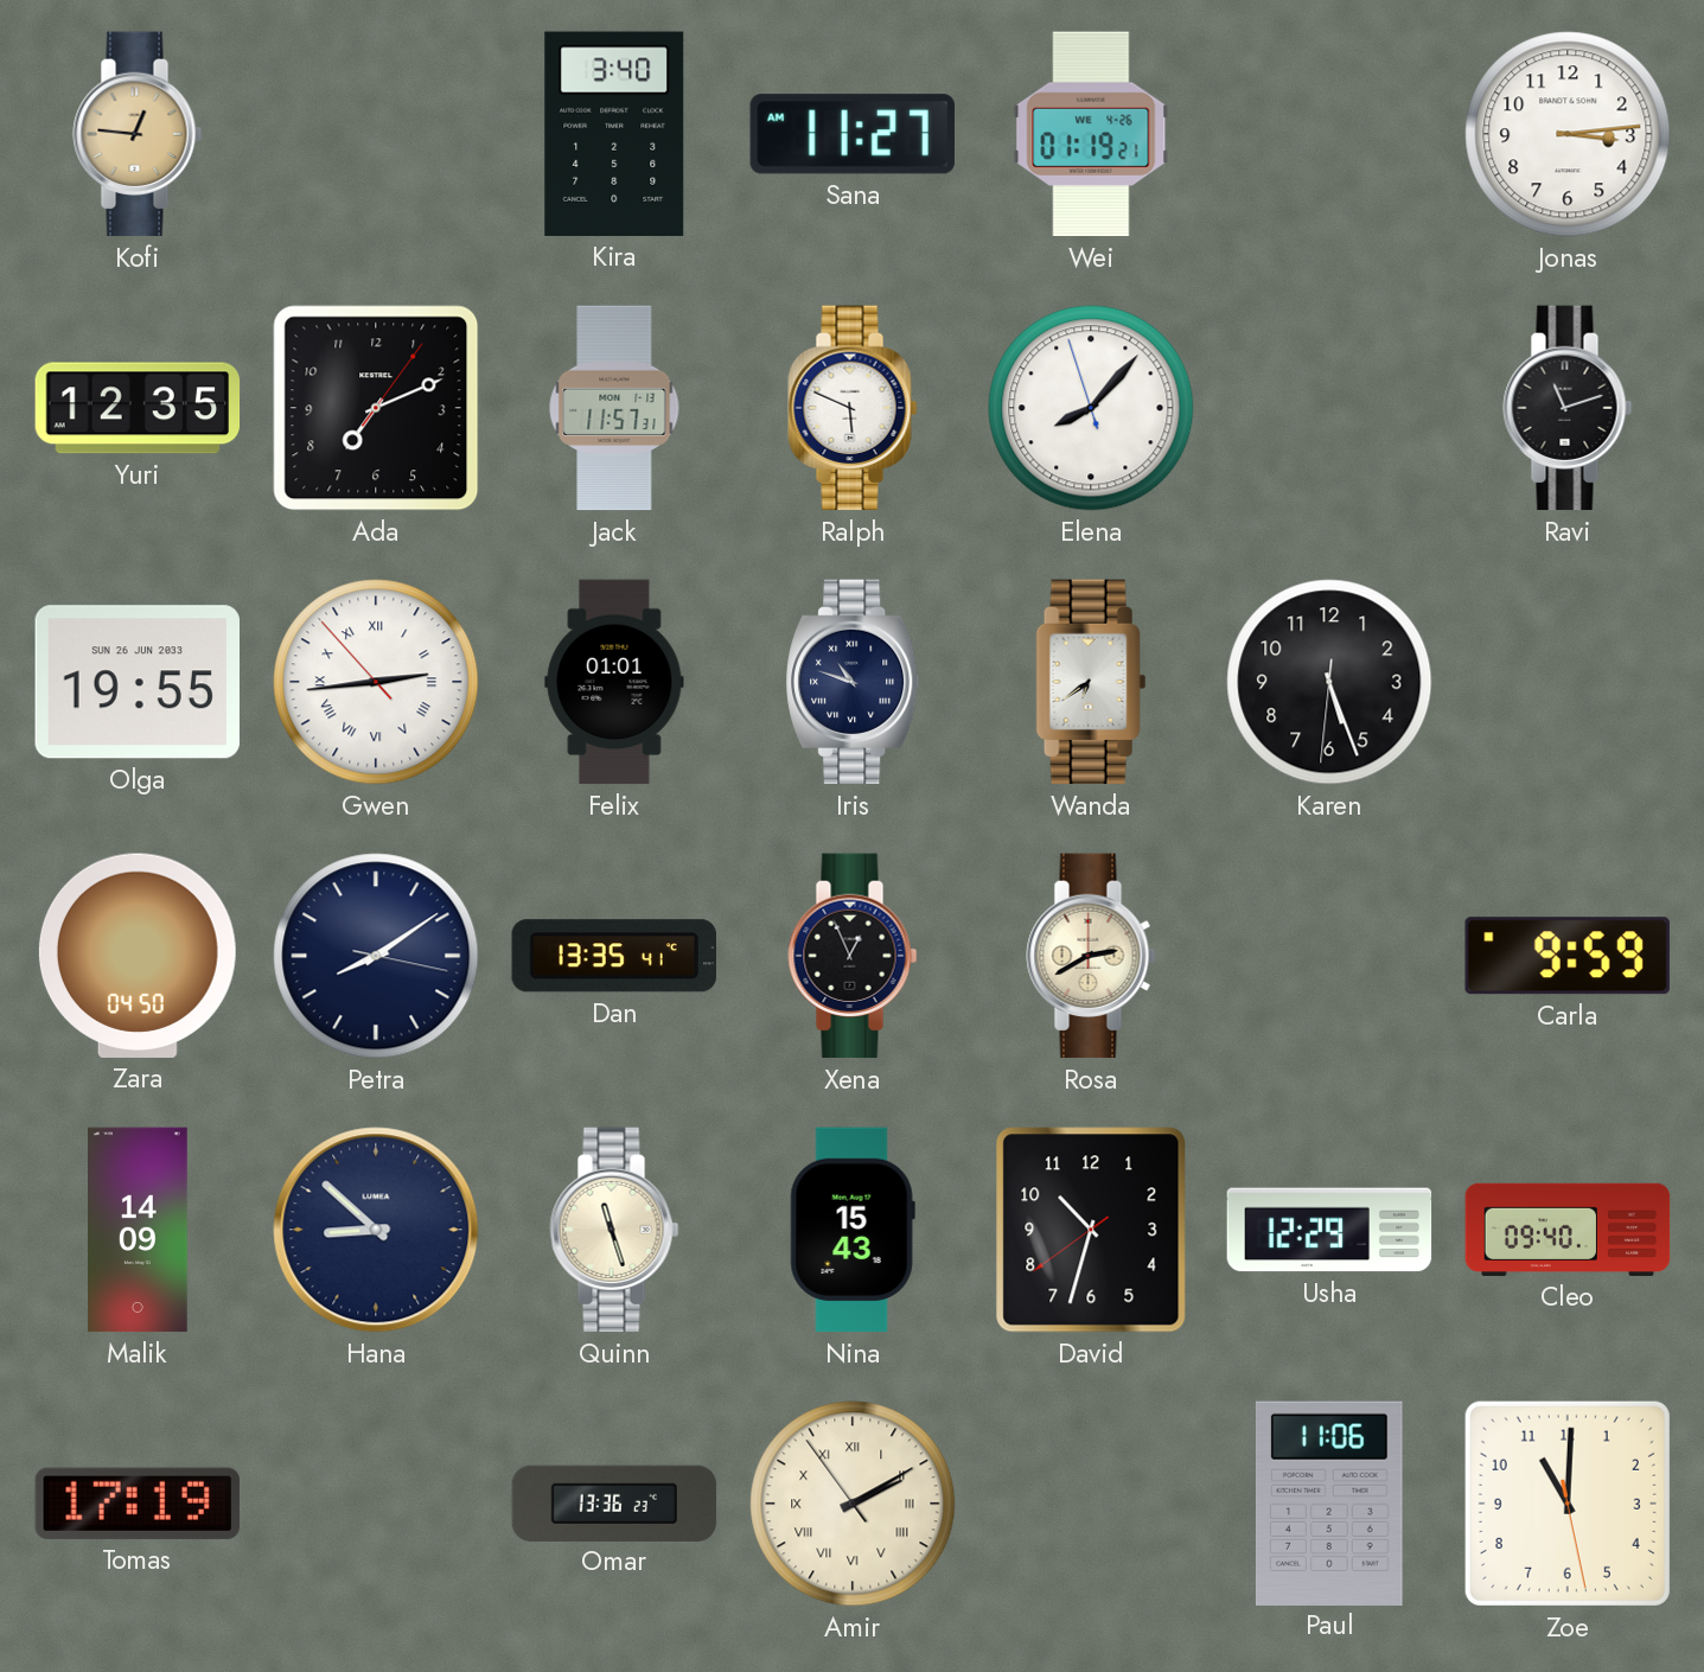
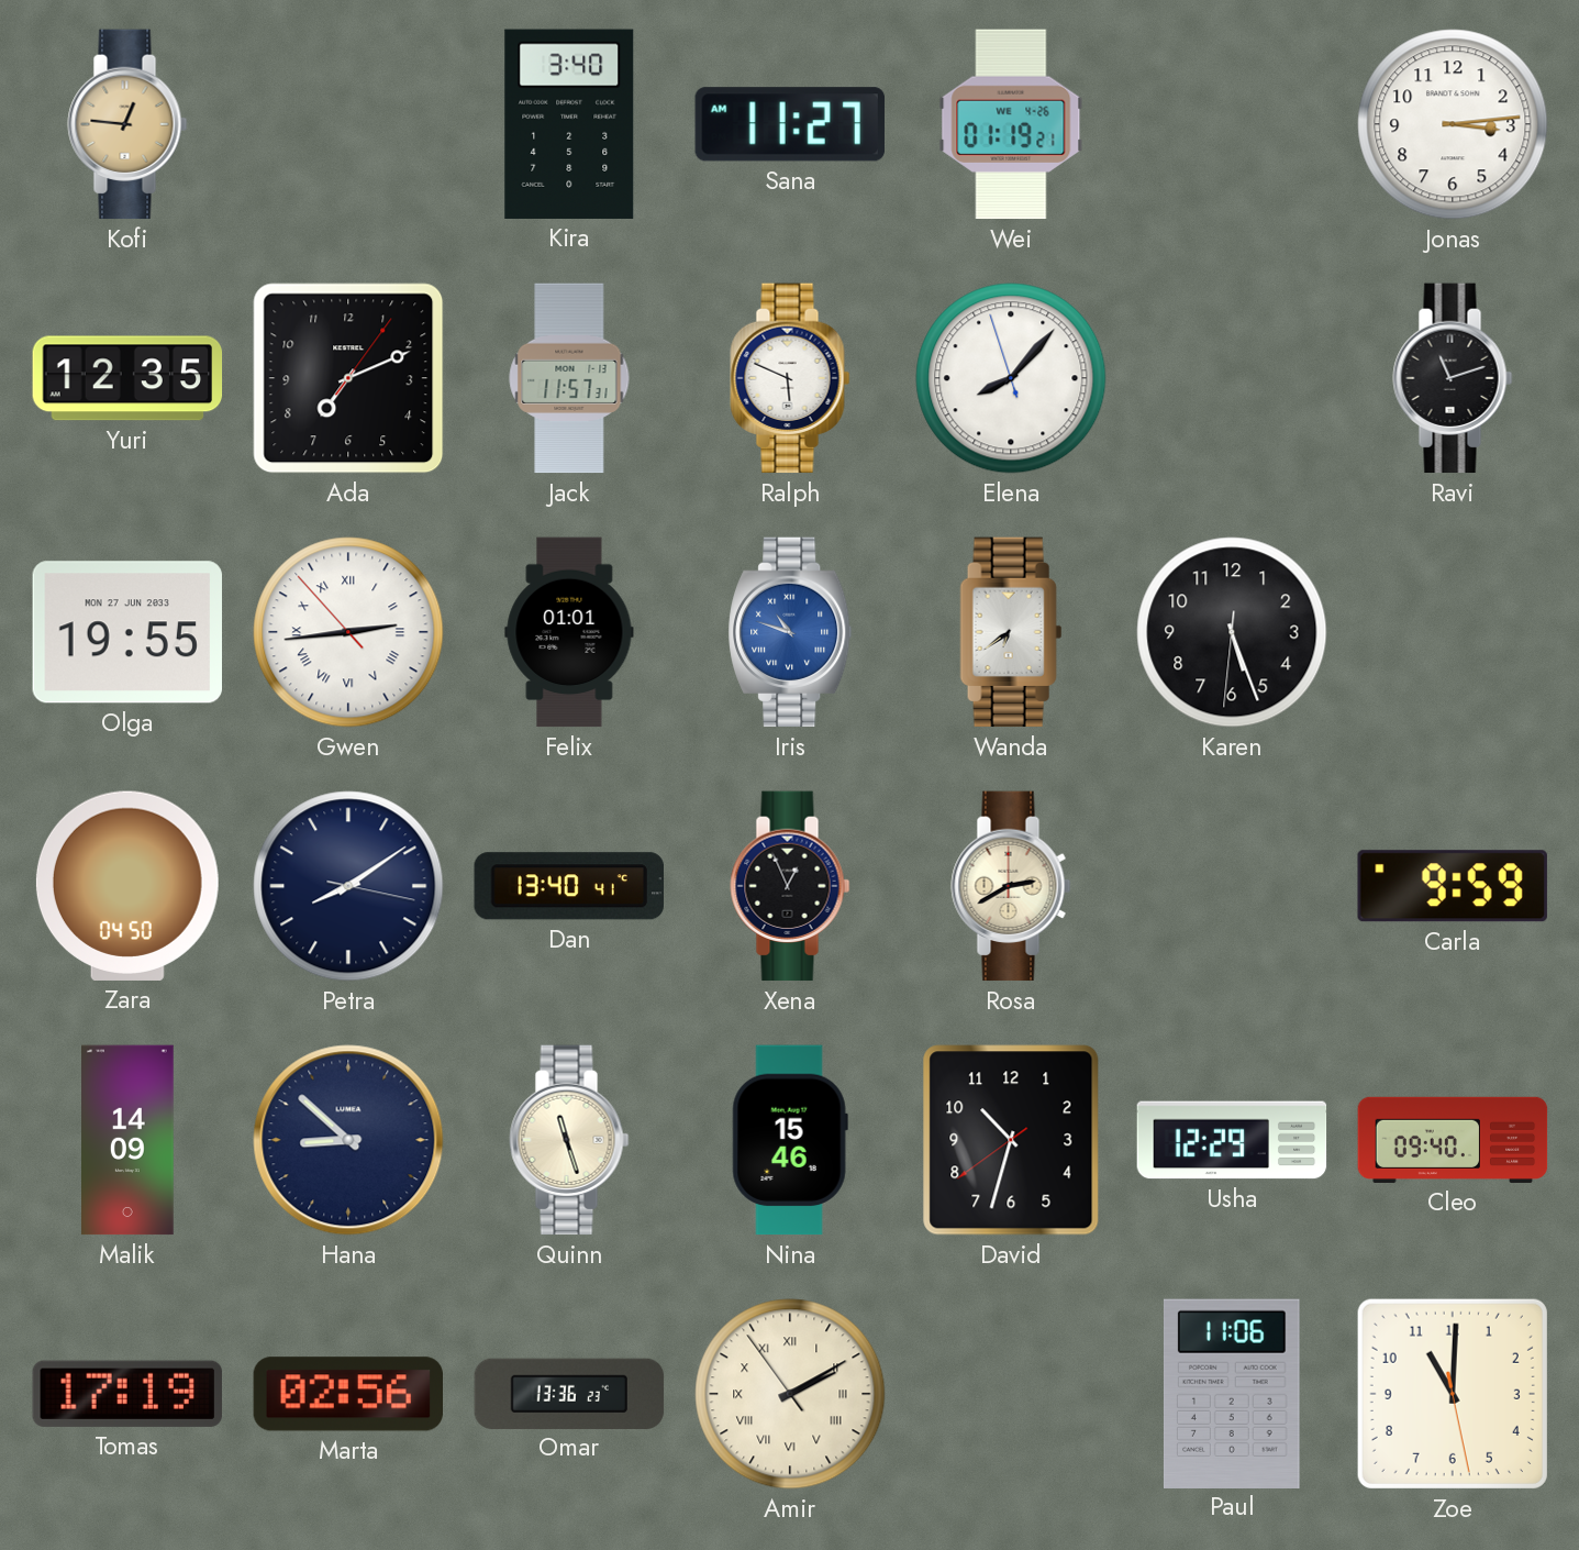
Olga date: SUN 26 JUN 2033 -> MON 27 JUN 2033
Iris dial: navy -> blue
Dan: 13:35 -> 13:40
Nina: 15:43 -> 15:46
Marta: none -> 02:56
